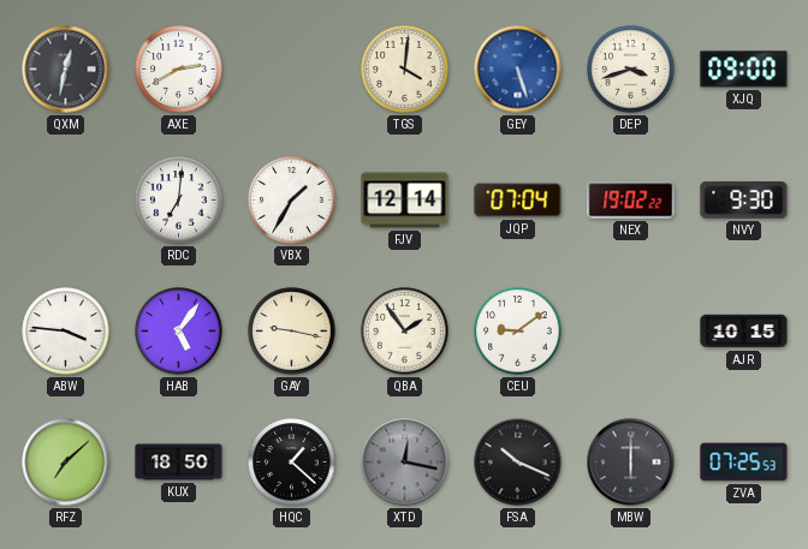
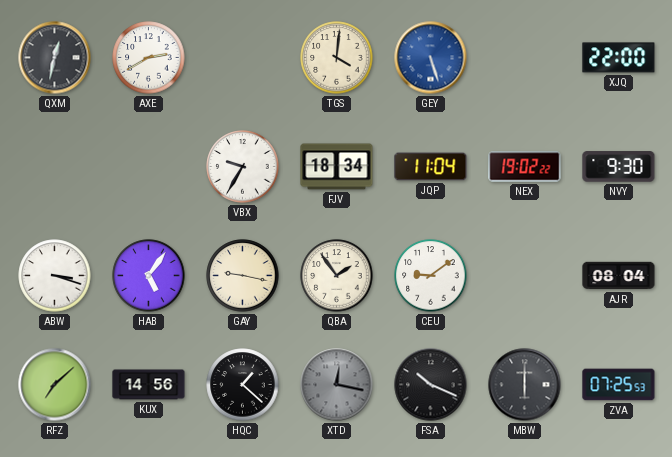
DEP: 3:42 -> none
XJQ: 09:00 -> 22:00
RDC: 7:01 -> none
VBX: 1:35 -> 9:35
FJV: 12:14 -> 18:34
JQP: 07:04 -> 11:04
ABW: 3:46 -> 3:18
AJR: 10:15 -> 08:04
KUX: 18:50 -> 14:56
